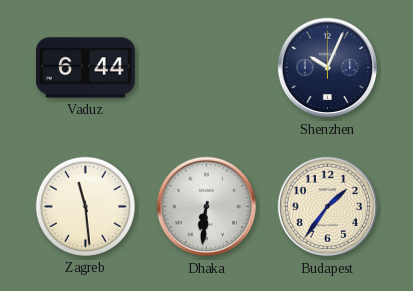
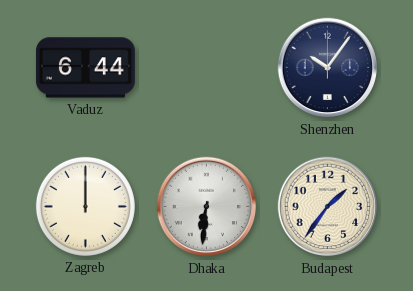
Shenzhen: 10:04 -> 10:06
Zagreb: 11:29 -> 12:00
